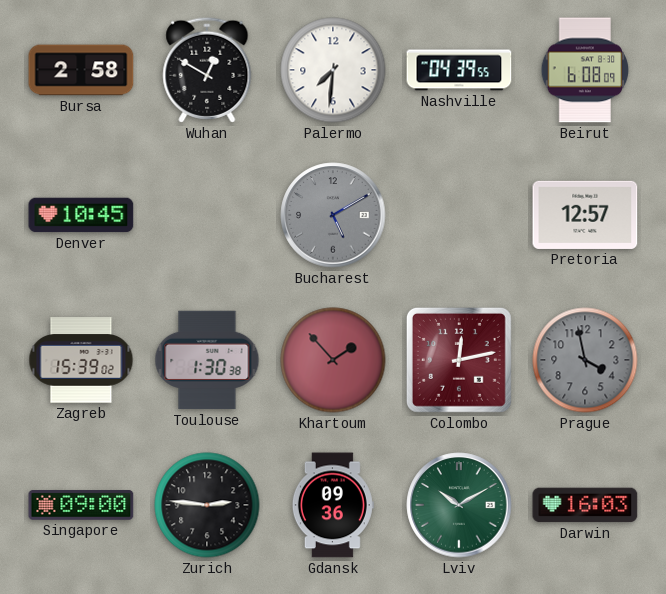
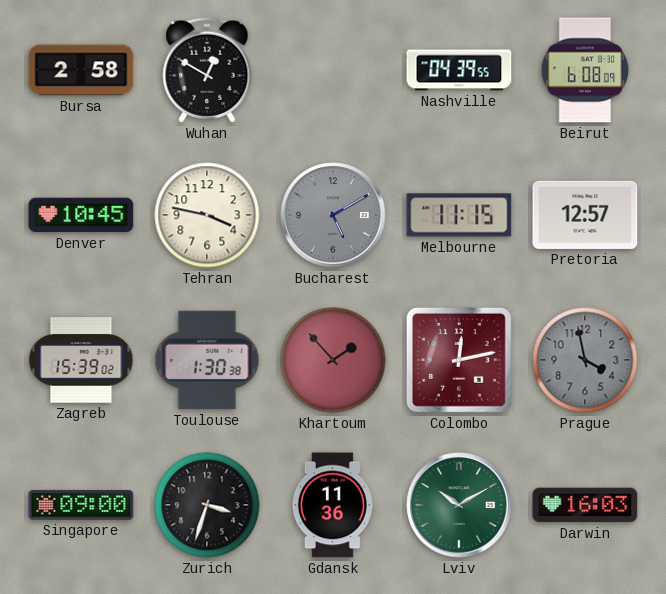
Palermo: 7:31 -> none
Tehran: none -> 3:47
Melbourne: none -> 11:15
Zurich: 2:46 -> 3:33
Gdansk: 09:36 -> 11:36
